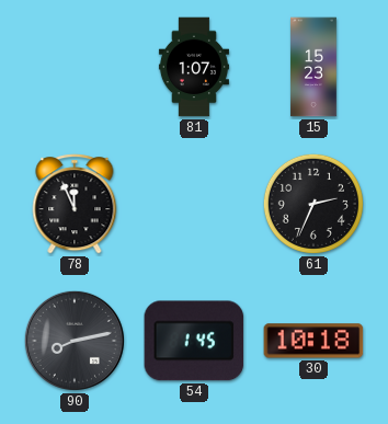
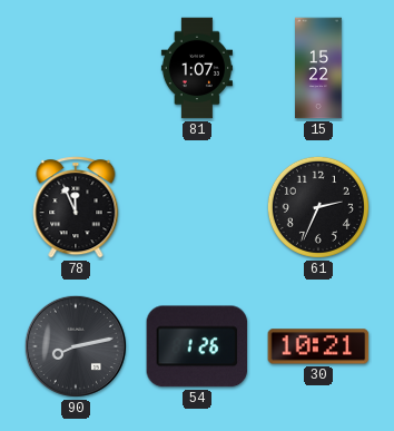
15: 15:23 -> 15:22
54: 1:45 -> 1:26
30: 10:18 -> 10:21
